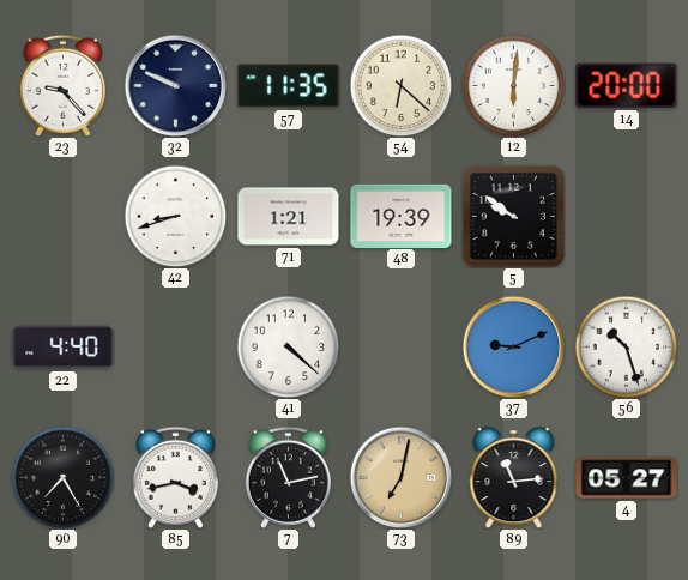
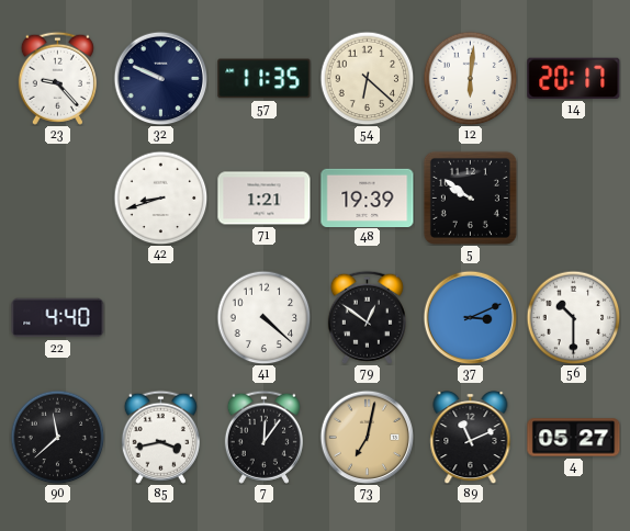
14: 20:00 -> 20:17
79: none -> 12:51
37: 9:11 -> 3:11
56: 10:27 -> 10:30
90: 7:25 -> 11:38
7: 11:13 -> 12:06
89: 11:14 -> 11:11
